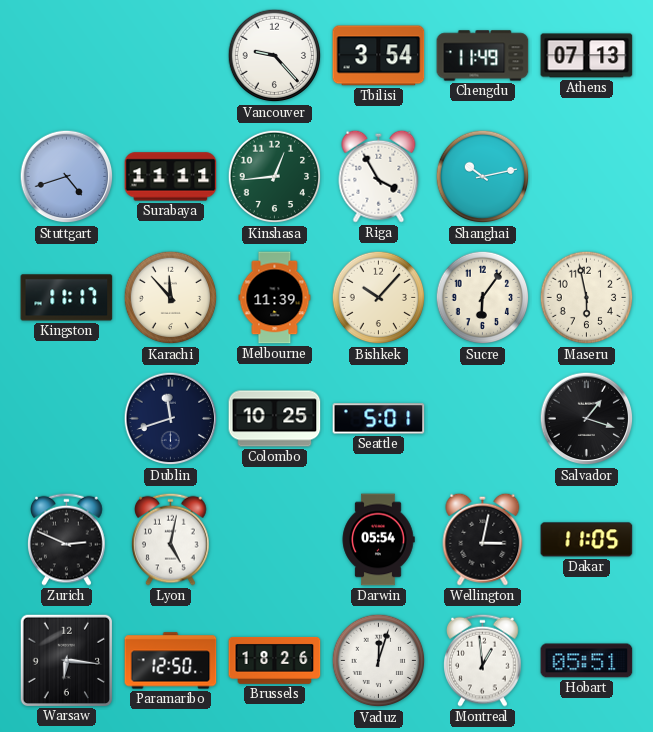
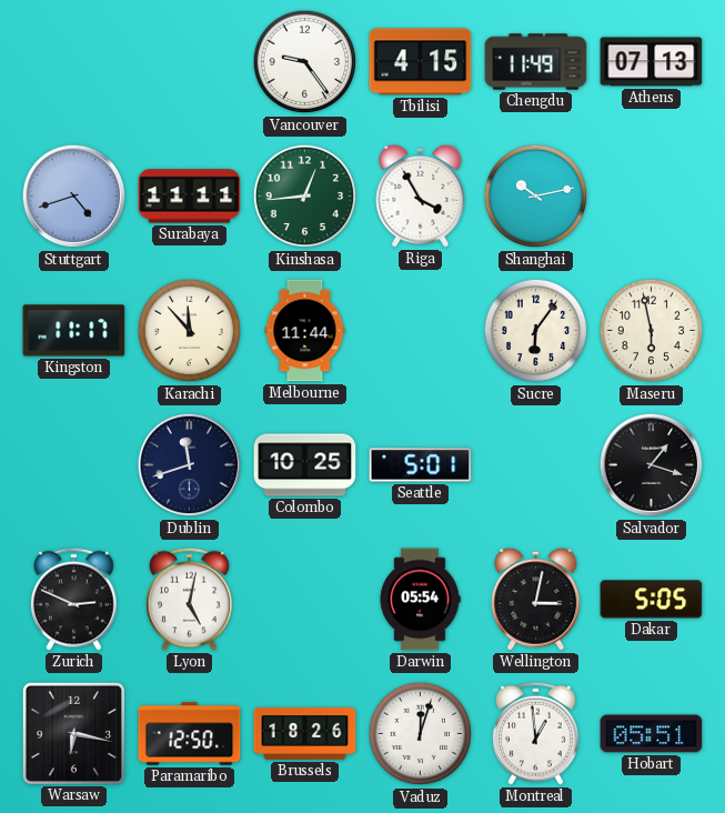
Vancouver: 9:23 -> 9:24
Tbilisi: 3:54 -> 4:15
Melbourne: 11:39 -> 11:44
Bishkek: 10:07 -> none
Dakar: 11:05 -> 5:05
Warsaw: 6:16 -> 6:17
